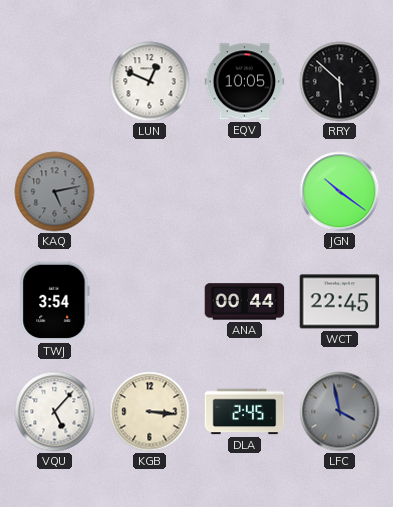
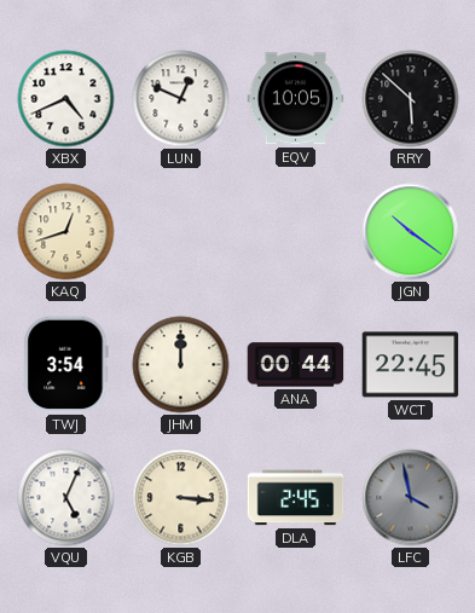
XBX: none -> 4:41
KAQ: 5:13 -> 12:42
KAQ dial: grey -> cream
JHM: none -> 12:00
VQU: 5:07 -> 5:04
